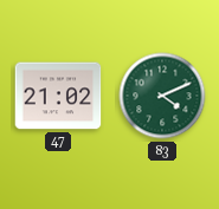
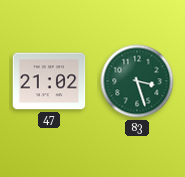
83: 4:11 -> 3:27
